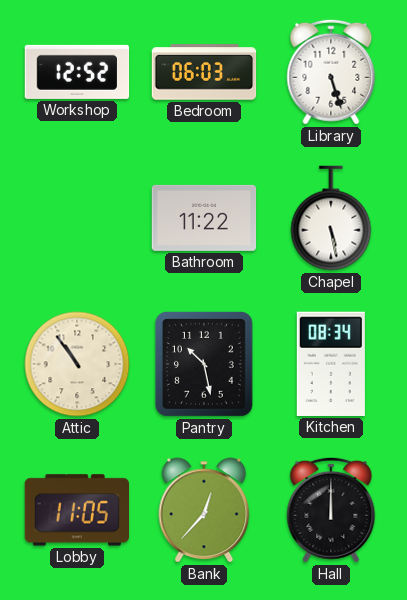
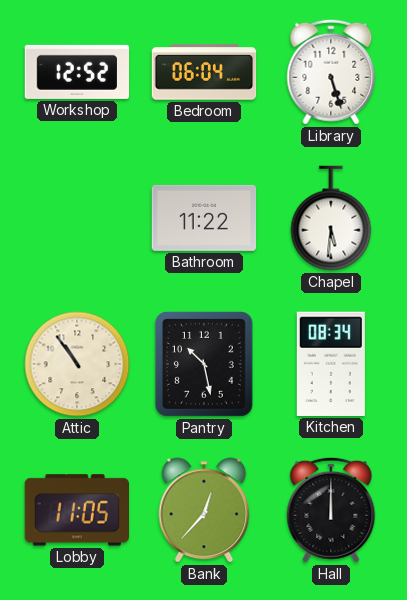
Bedroom: 06:03 -> 06:04
Chapel: 5:28 -> 5:31
